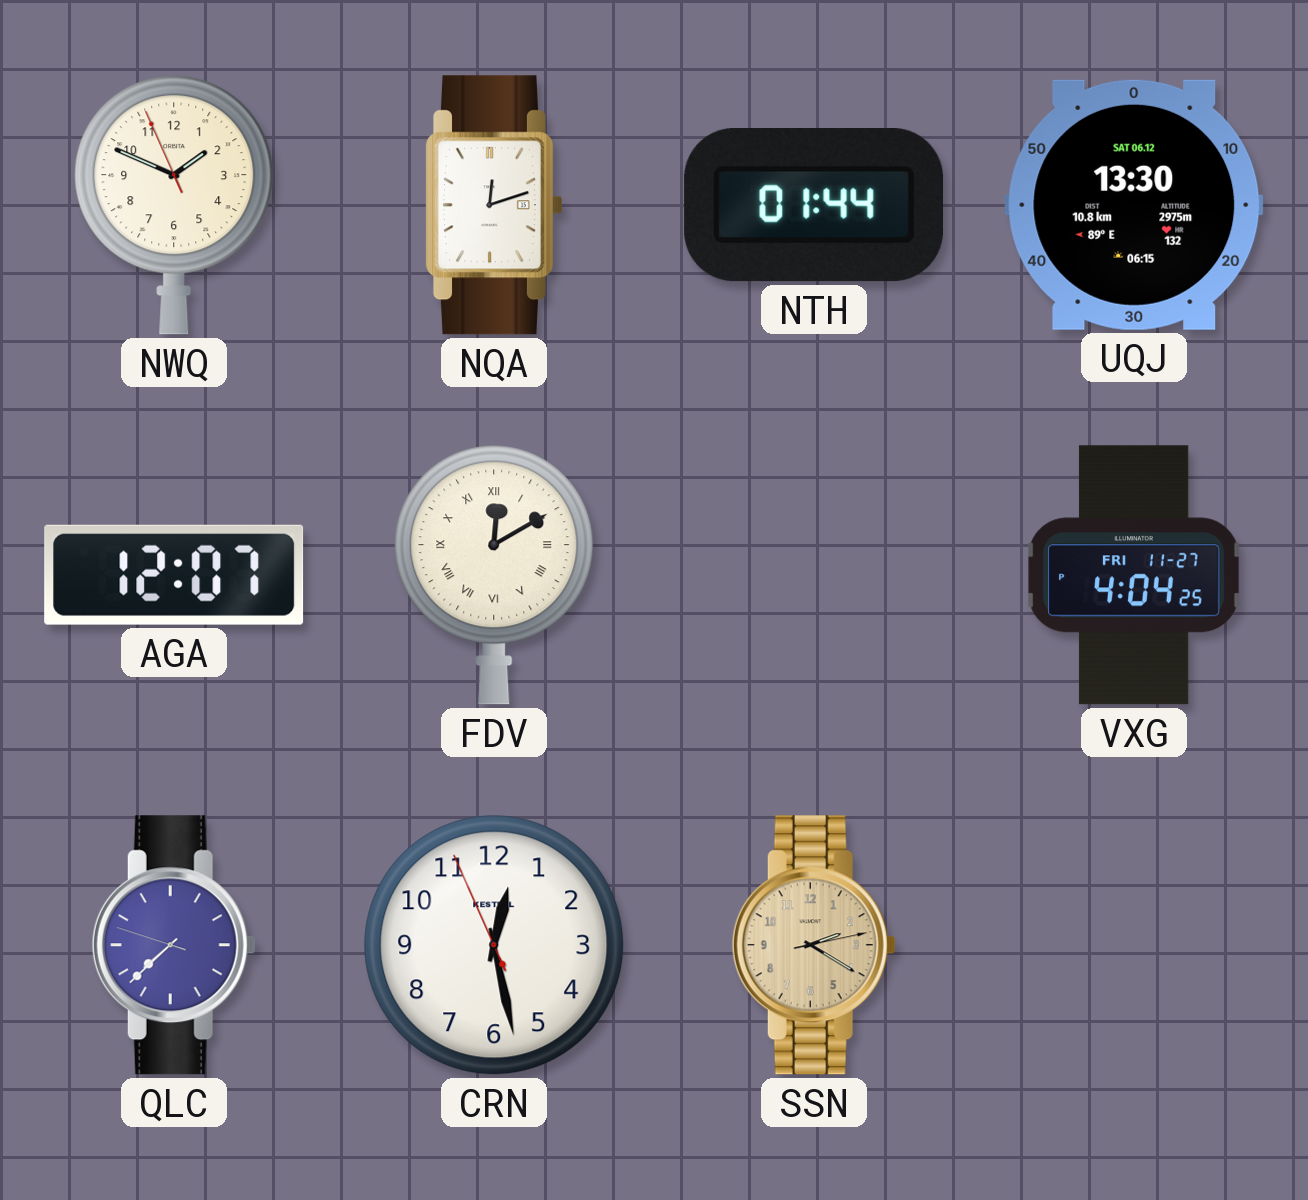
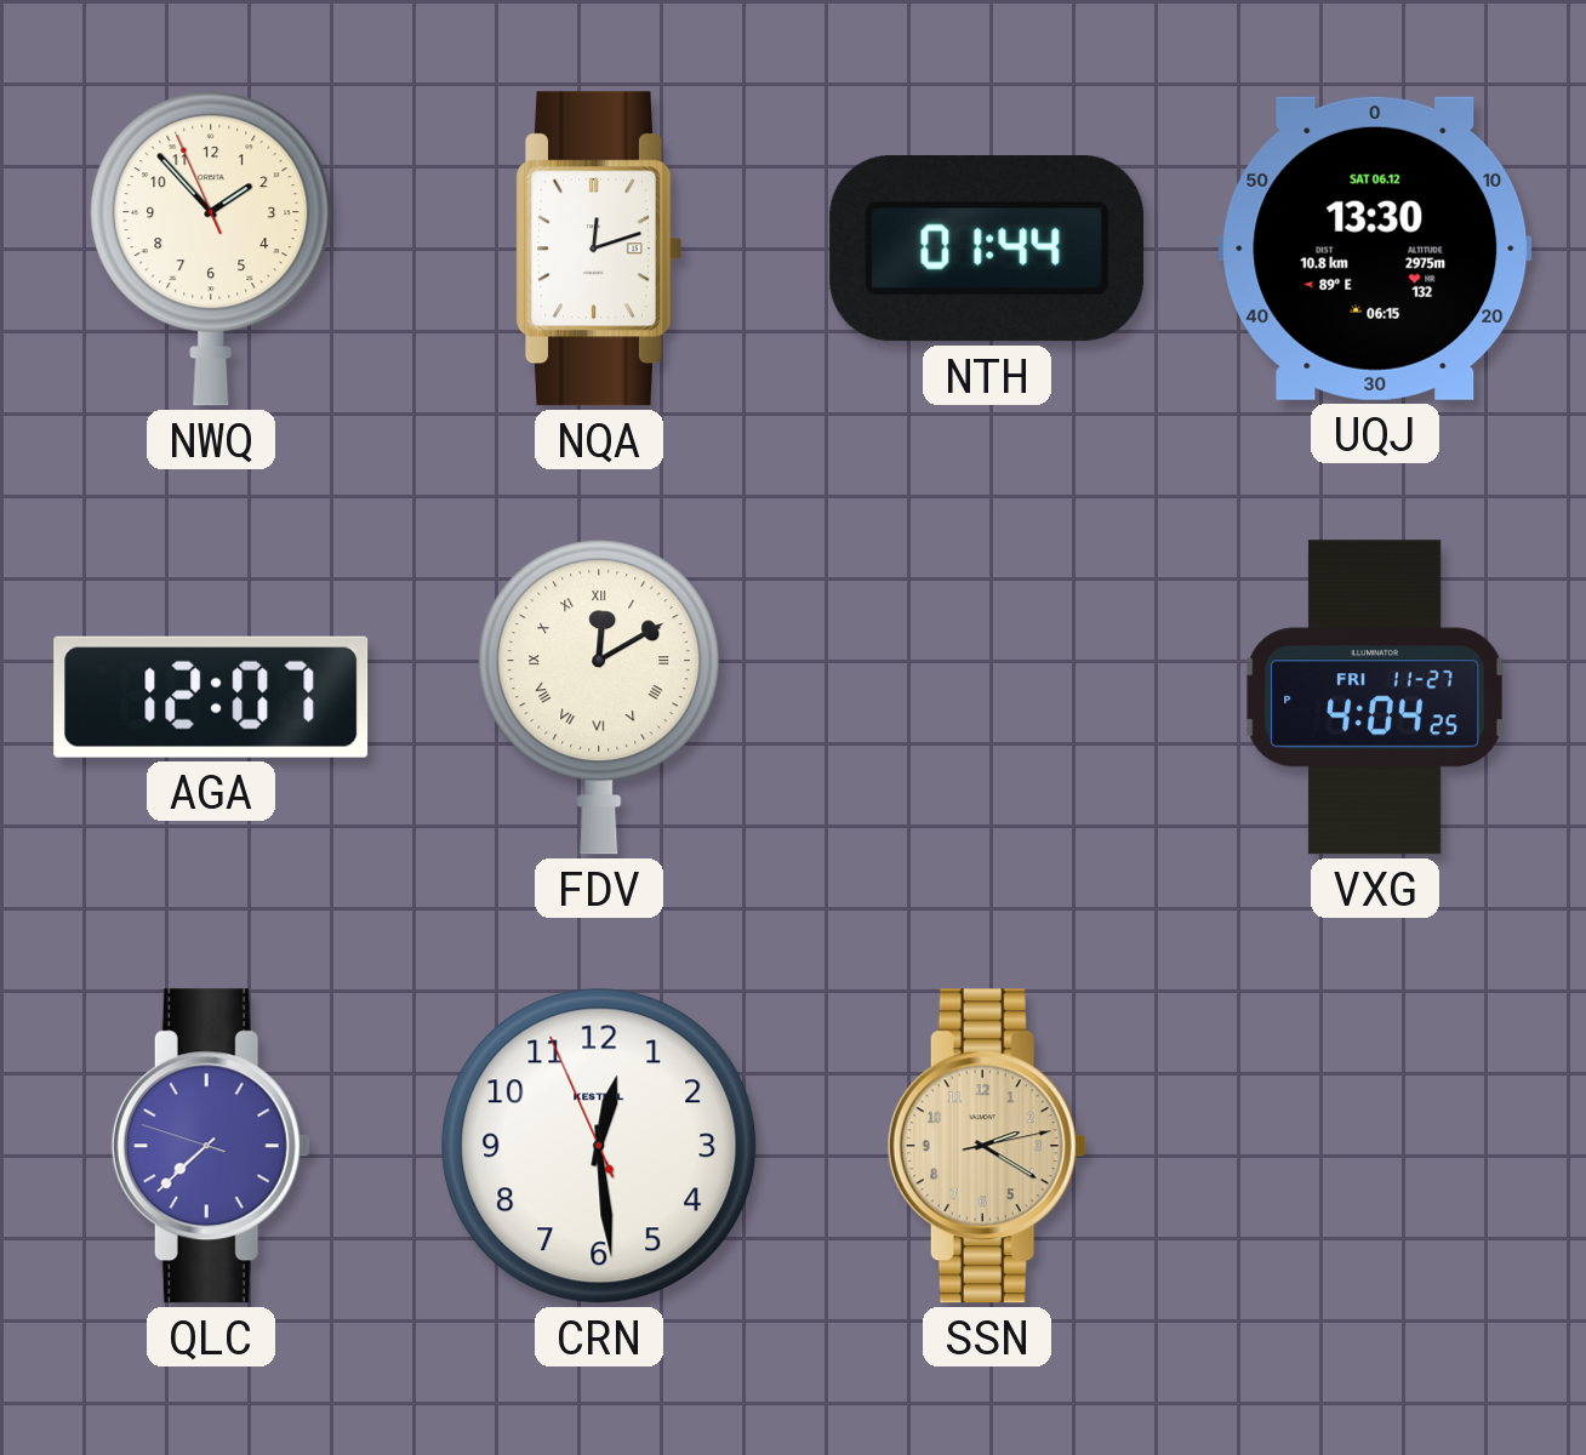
NWQ: 1:48 -> 1:52
CRN: 12:27 -> 12:28
